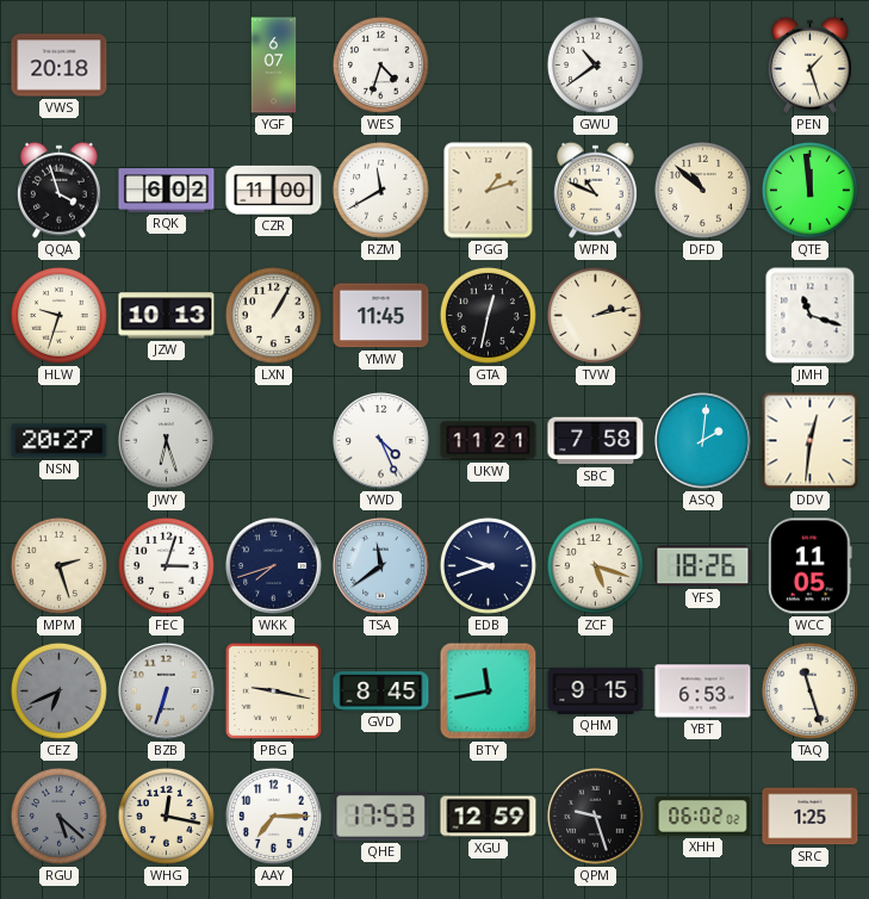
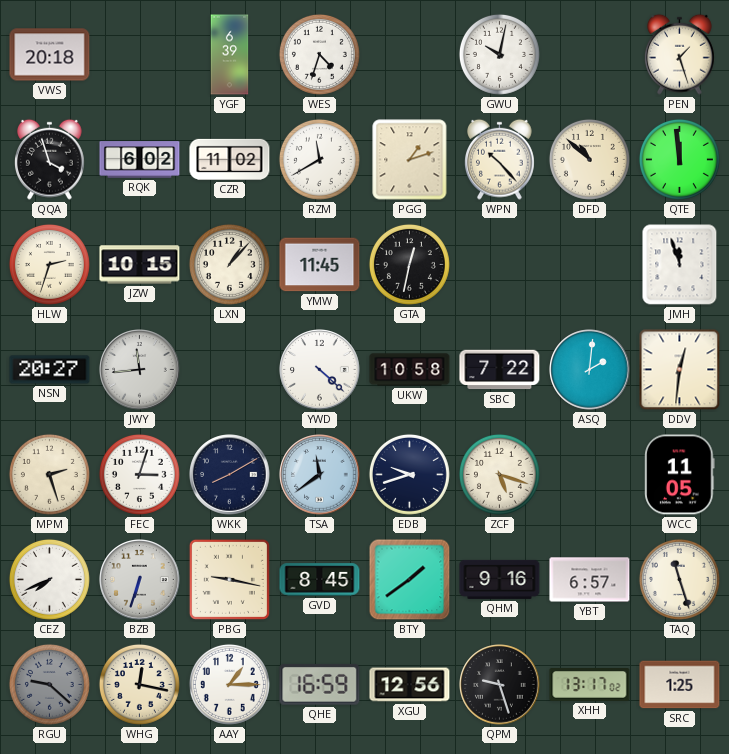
YGF: 6:07 -> 6:39
GWU: 10:39 -> 10:02
CZR: 11:00 -> 11:02
WPN: 10:49 -> 10:23
HLW: 9:33 -> 2:33
JZW: 10:13 -> 10:15
LXN: 1:05 -> 1:07
TVW: 2:13 -> none
JMH: 11:18 -> 11:57
JWY: 6:27 -> 11:44
YWD: 4:26 -> 4:22
UKW: 11:21 -> 10:58
SBC: 7:58 -> 7:22
WKK: 7:42 -> 8:10
YFS: 18:26 -> none
CEZ: 6:41 -> 7:41
CEZ dial: grey -> white
BTY: 11:43 -> 1:39
QHM: 9:15 -> 9:16
YBT: 6:53 -> 6:57
RGU: 5:22 -> 9:22
AAY: 7:15 -> 1:15
QHE: 17:53 -> 16:59
XGU: 12:59 -> 12:56
XHH: 06:02 -> 13:17
